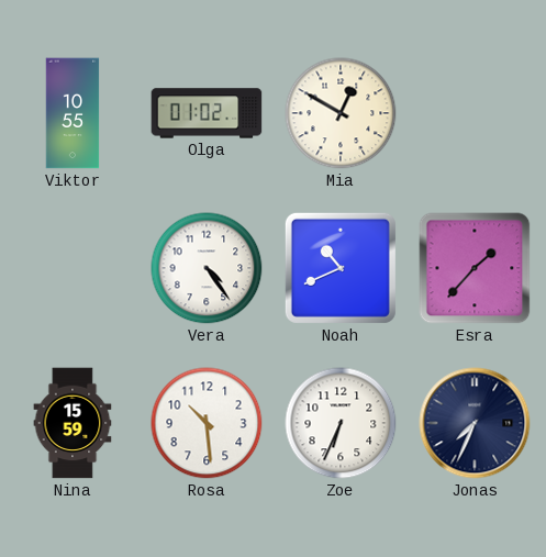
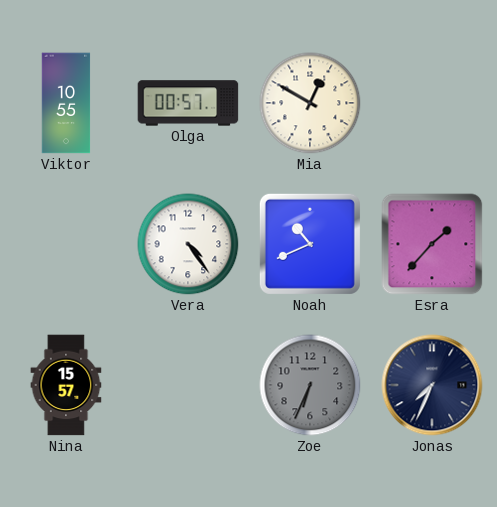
Olga: 01:02 -> 00:57
Nina: 15:59 -> 15:57
Rosa: 10:29 -> none
Zoe dial: white -> grey
